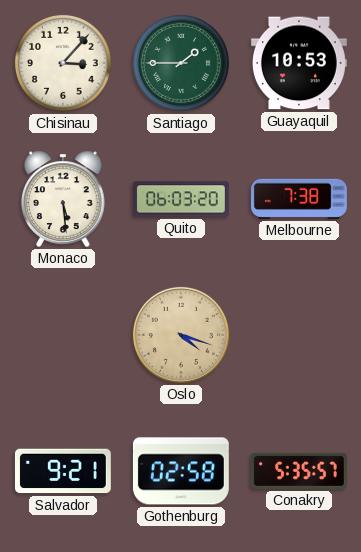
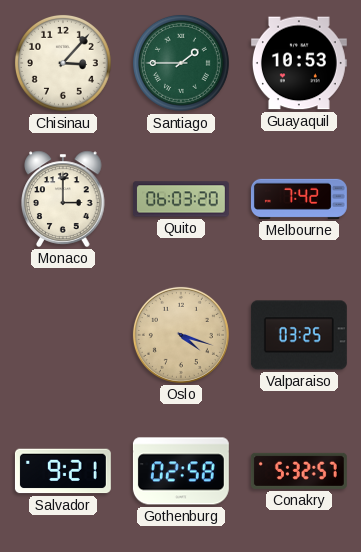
Monaco: 5:29 -> 3:00
Melbourne: 7:38 -> 7:42
Valparaiso: none -> 03:25
Conakry: 5:35 -> 5:32
